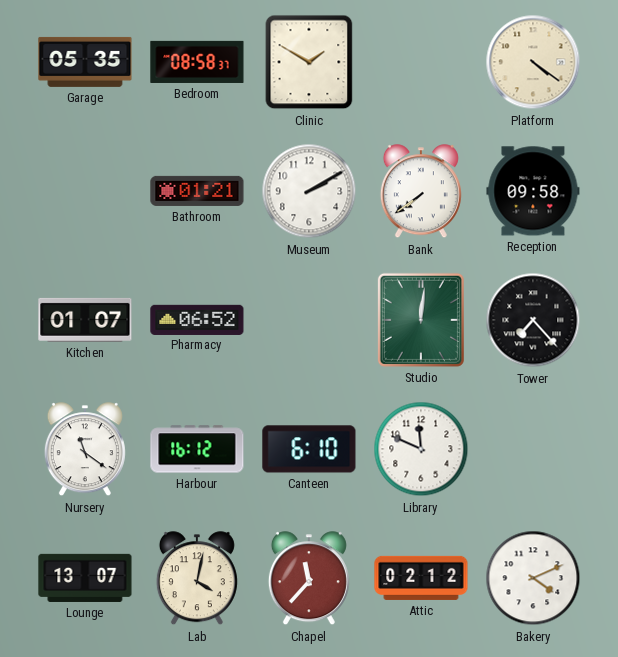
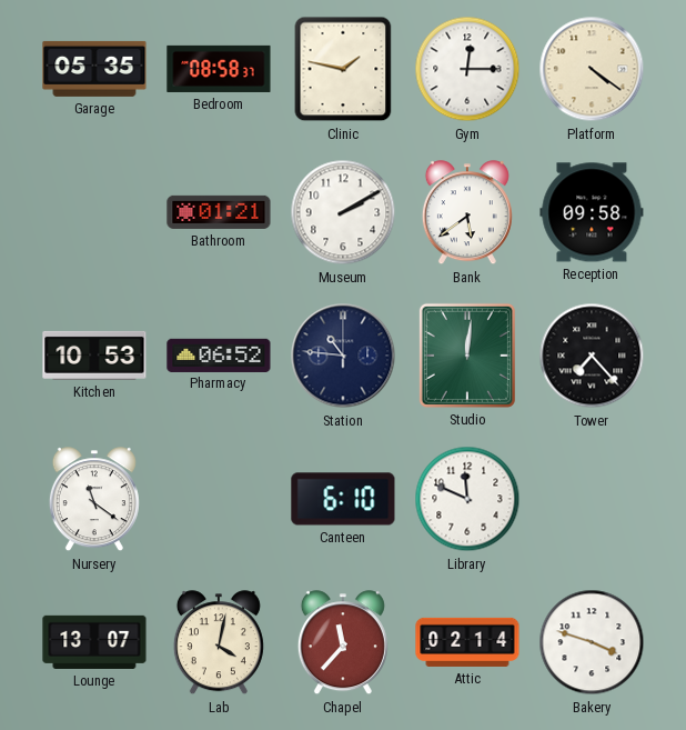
Clinic: 1:50 -> 1:47
Gym: none -> 12:15
Bank: 7:39 -> 5:39
Kitchen: 01:07 -> 10:53
Station: none -> 10:46
Harbour: 16:12 -> none
Attic: 02:12 -> 02:14
Bakery: 4:11 -> 3:48
